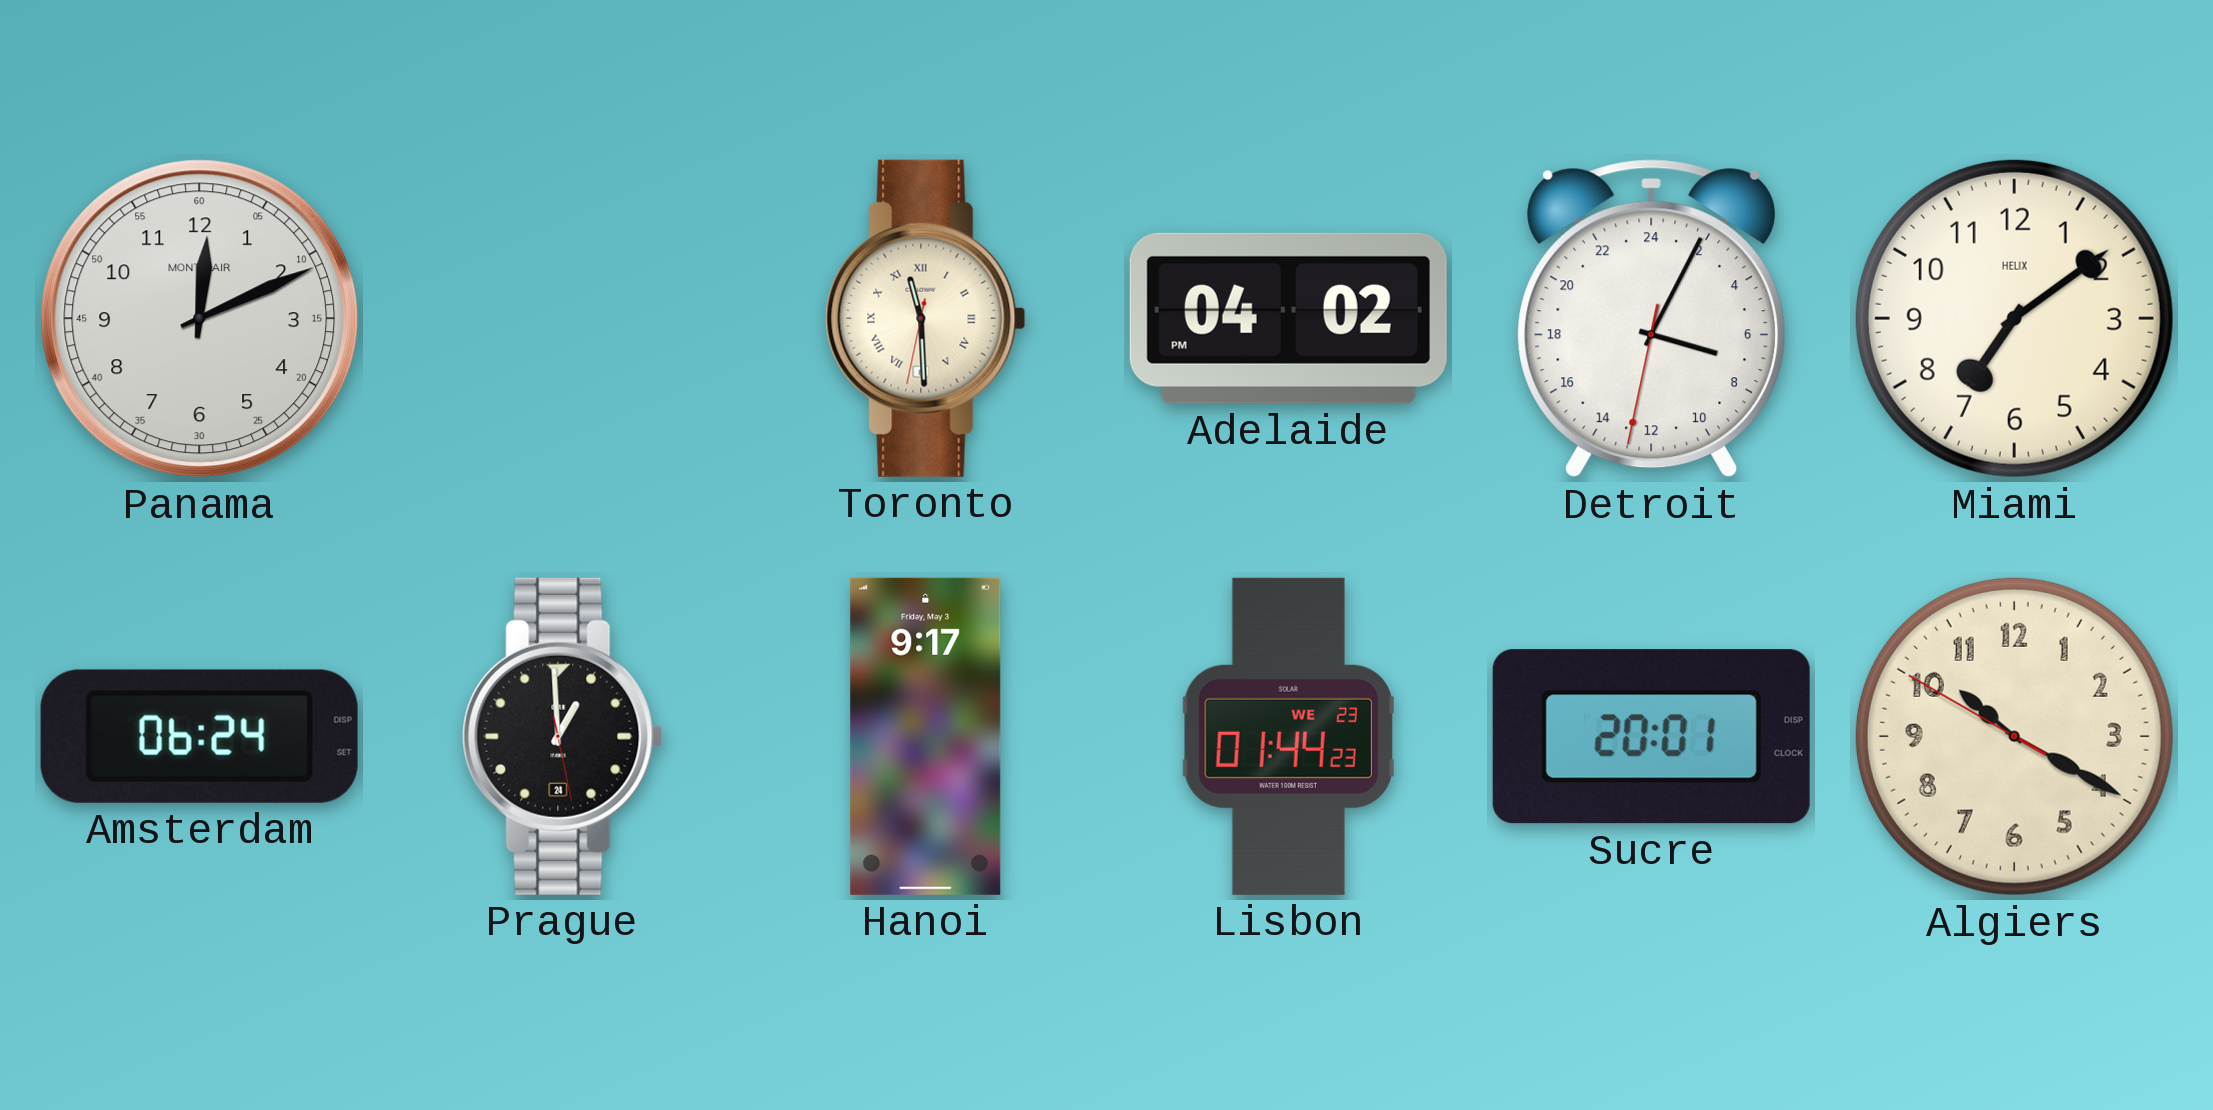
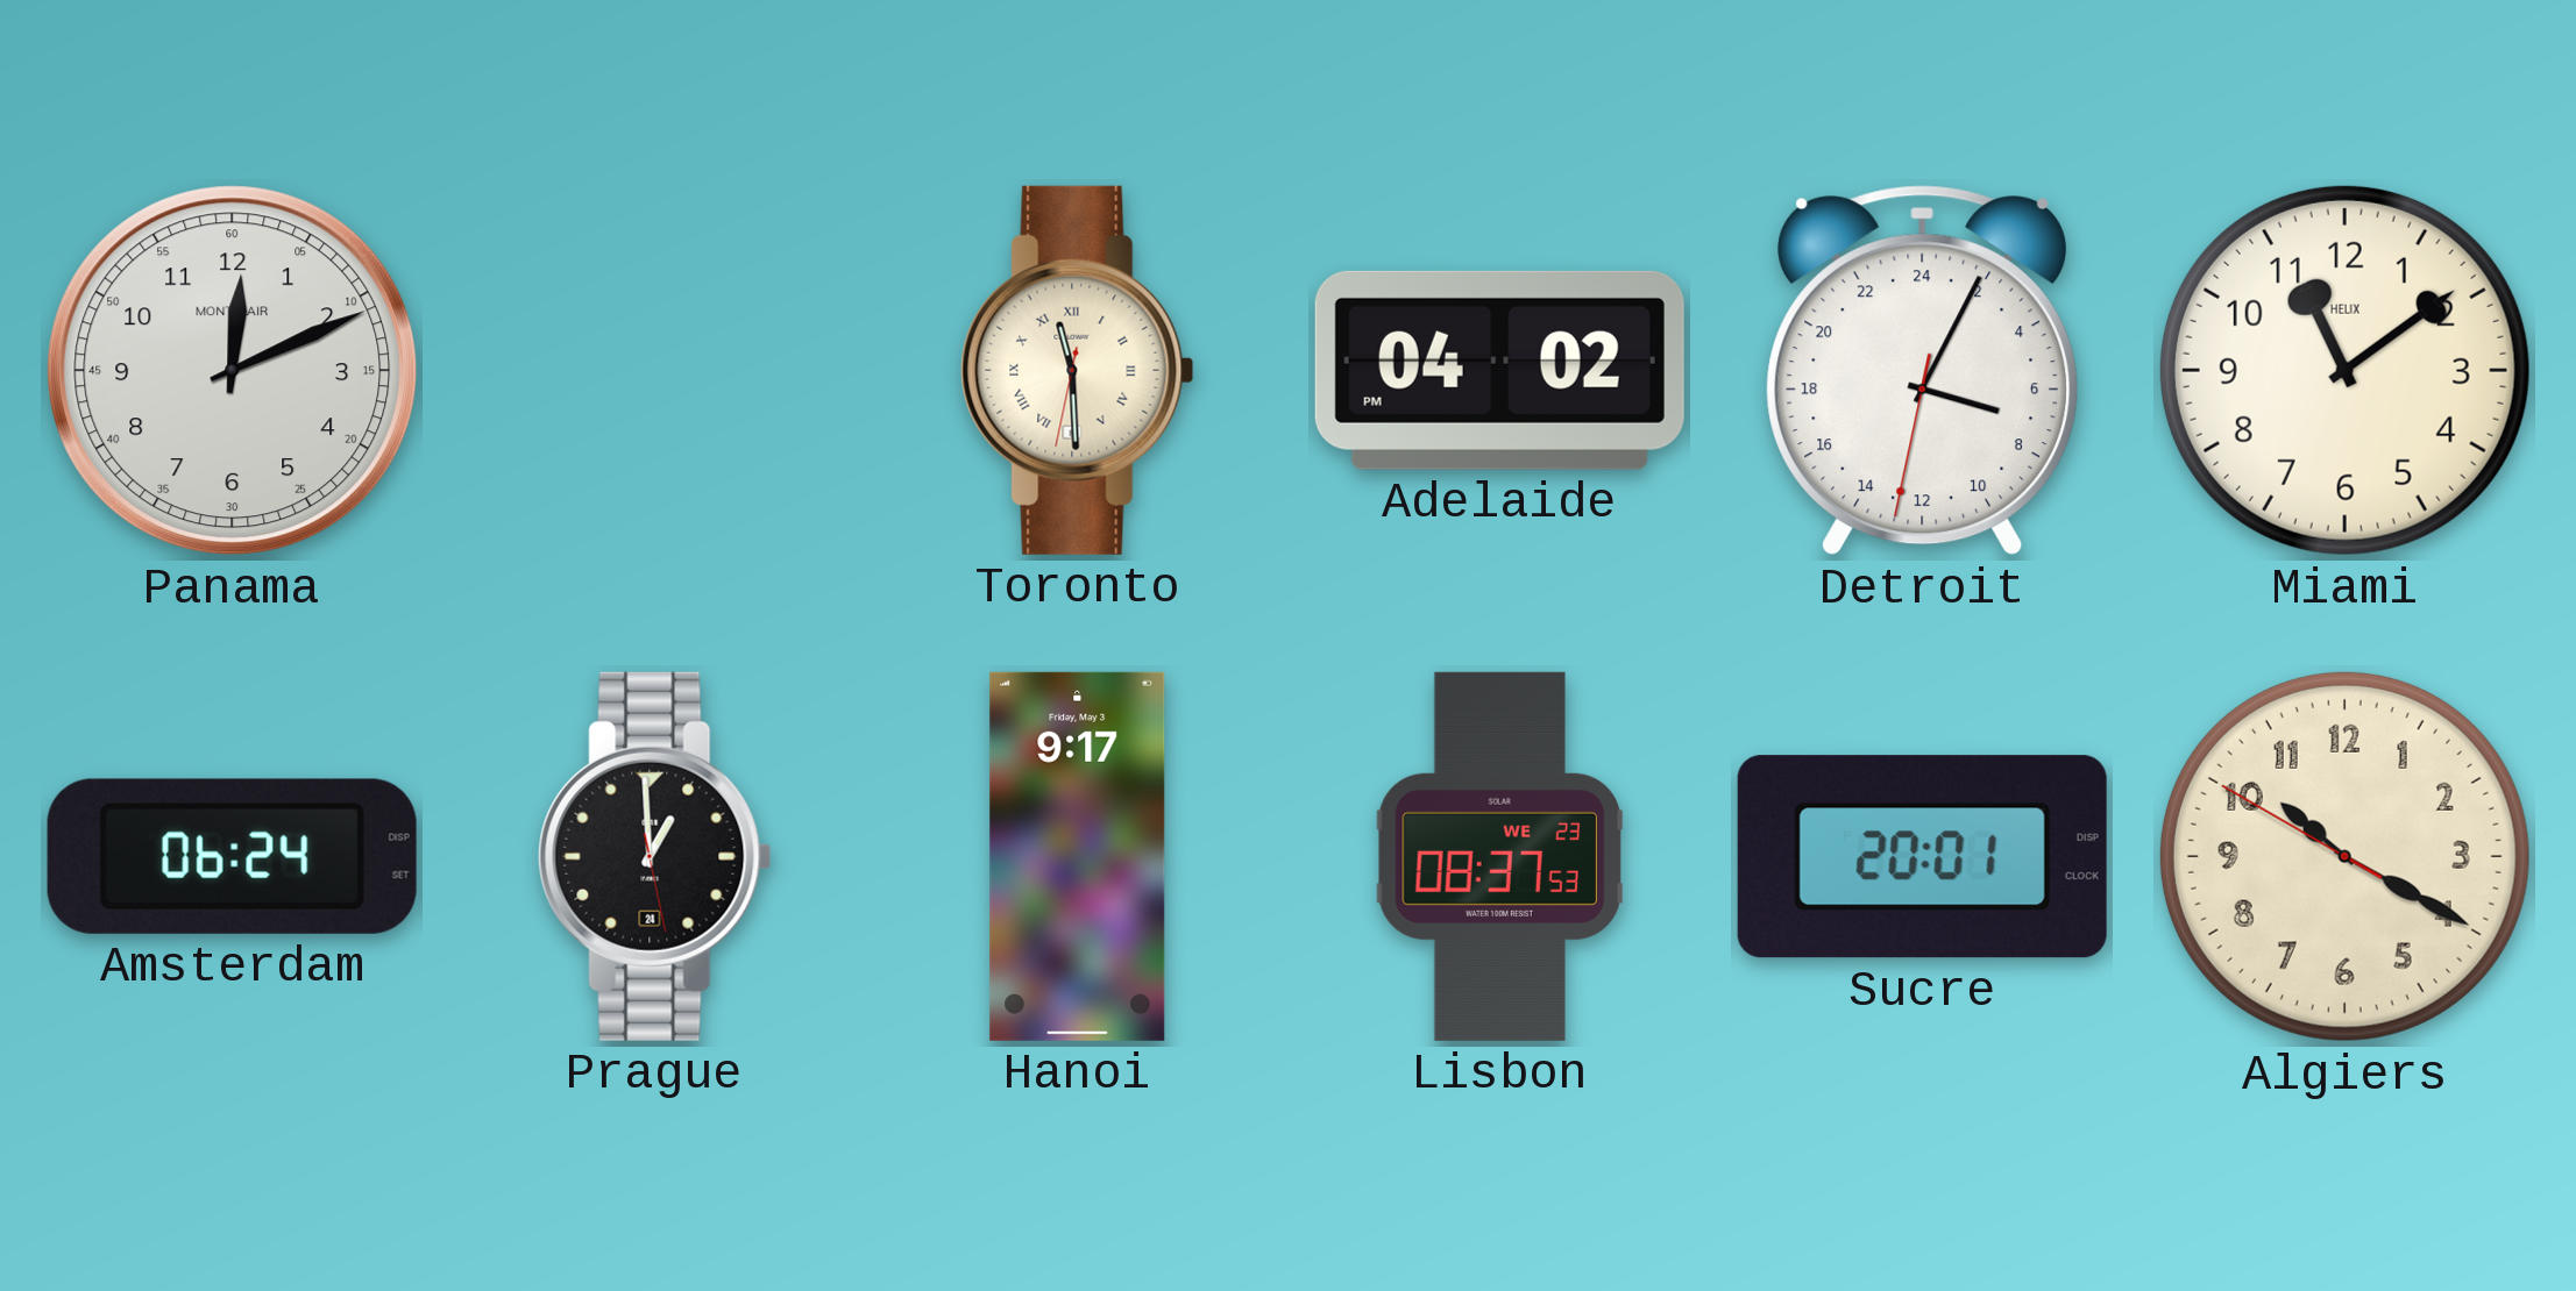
Miami: 7:09 -> 11:09
Lisbon: 01:44 -> 08:37
